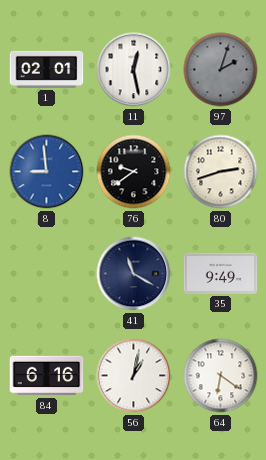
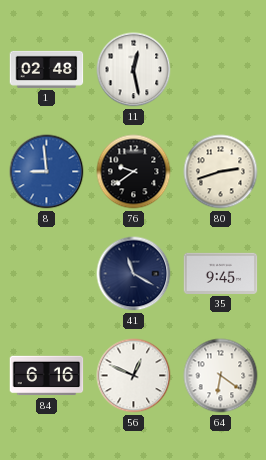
1: 02:01 -> 02:48
97: 2:03 -> none
35: 9:49 -> 9:45
56: 1:02 -> 12:49
